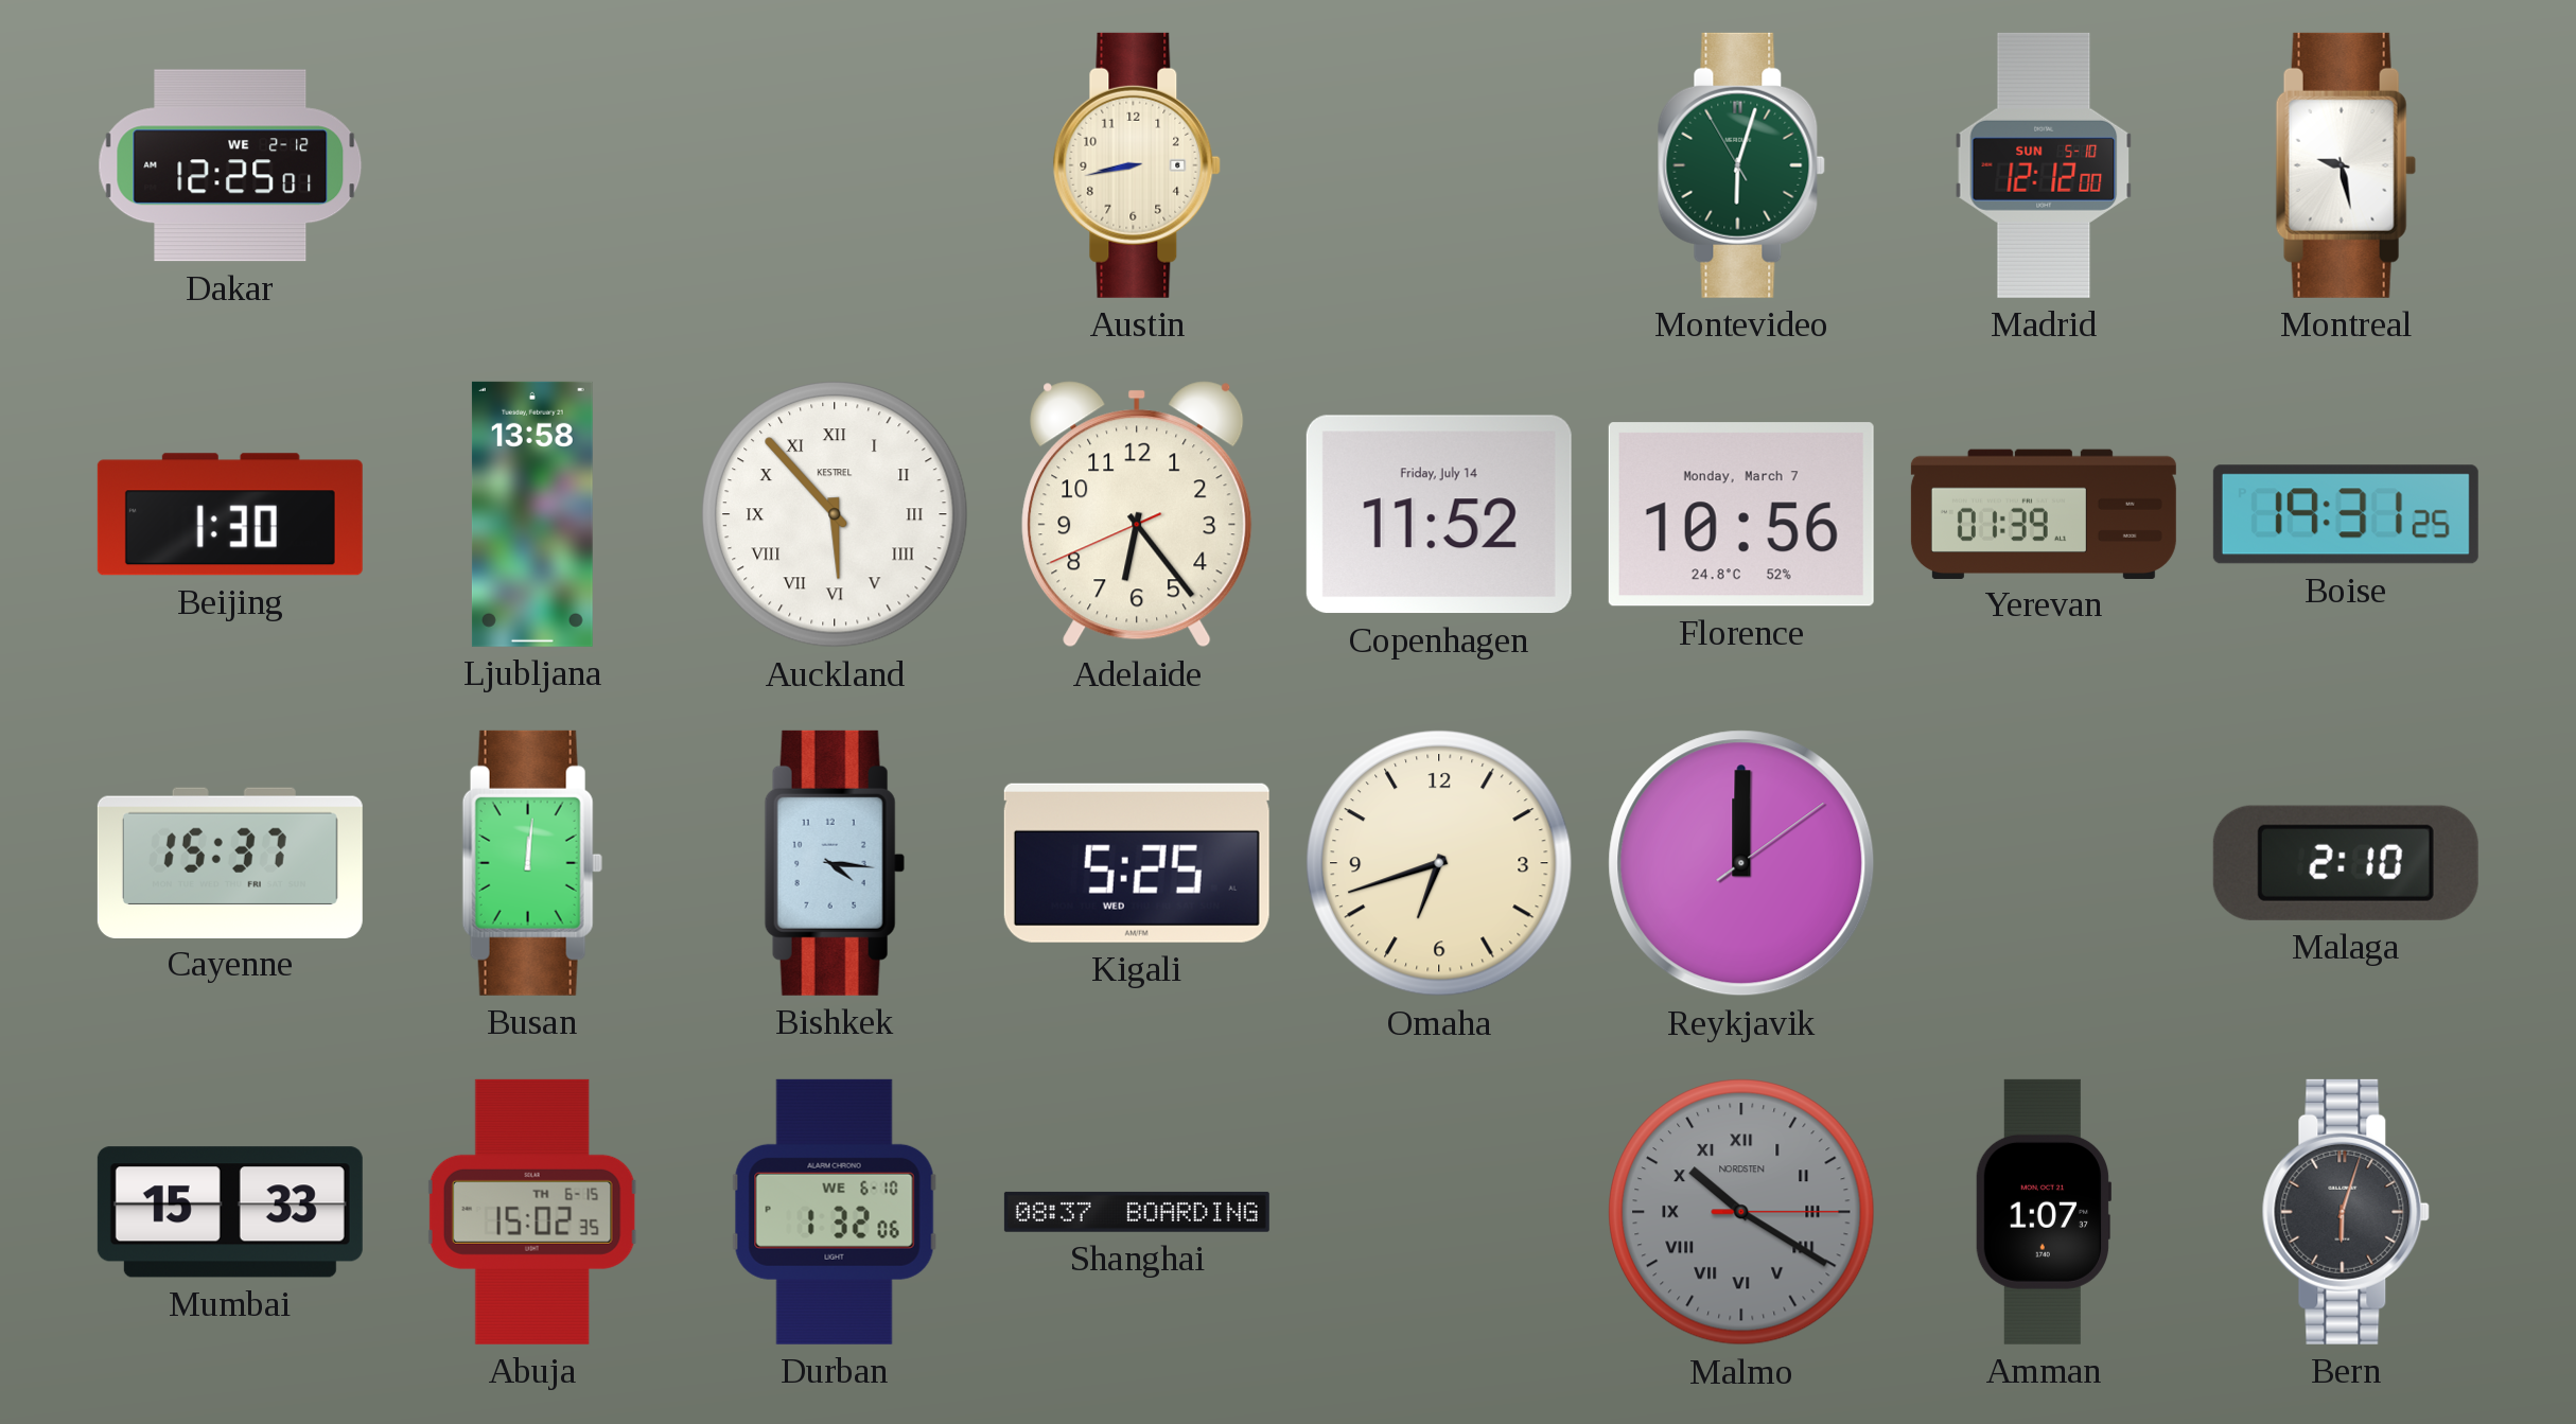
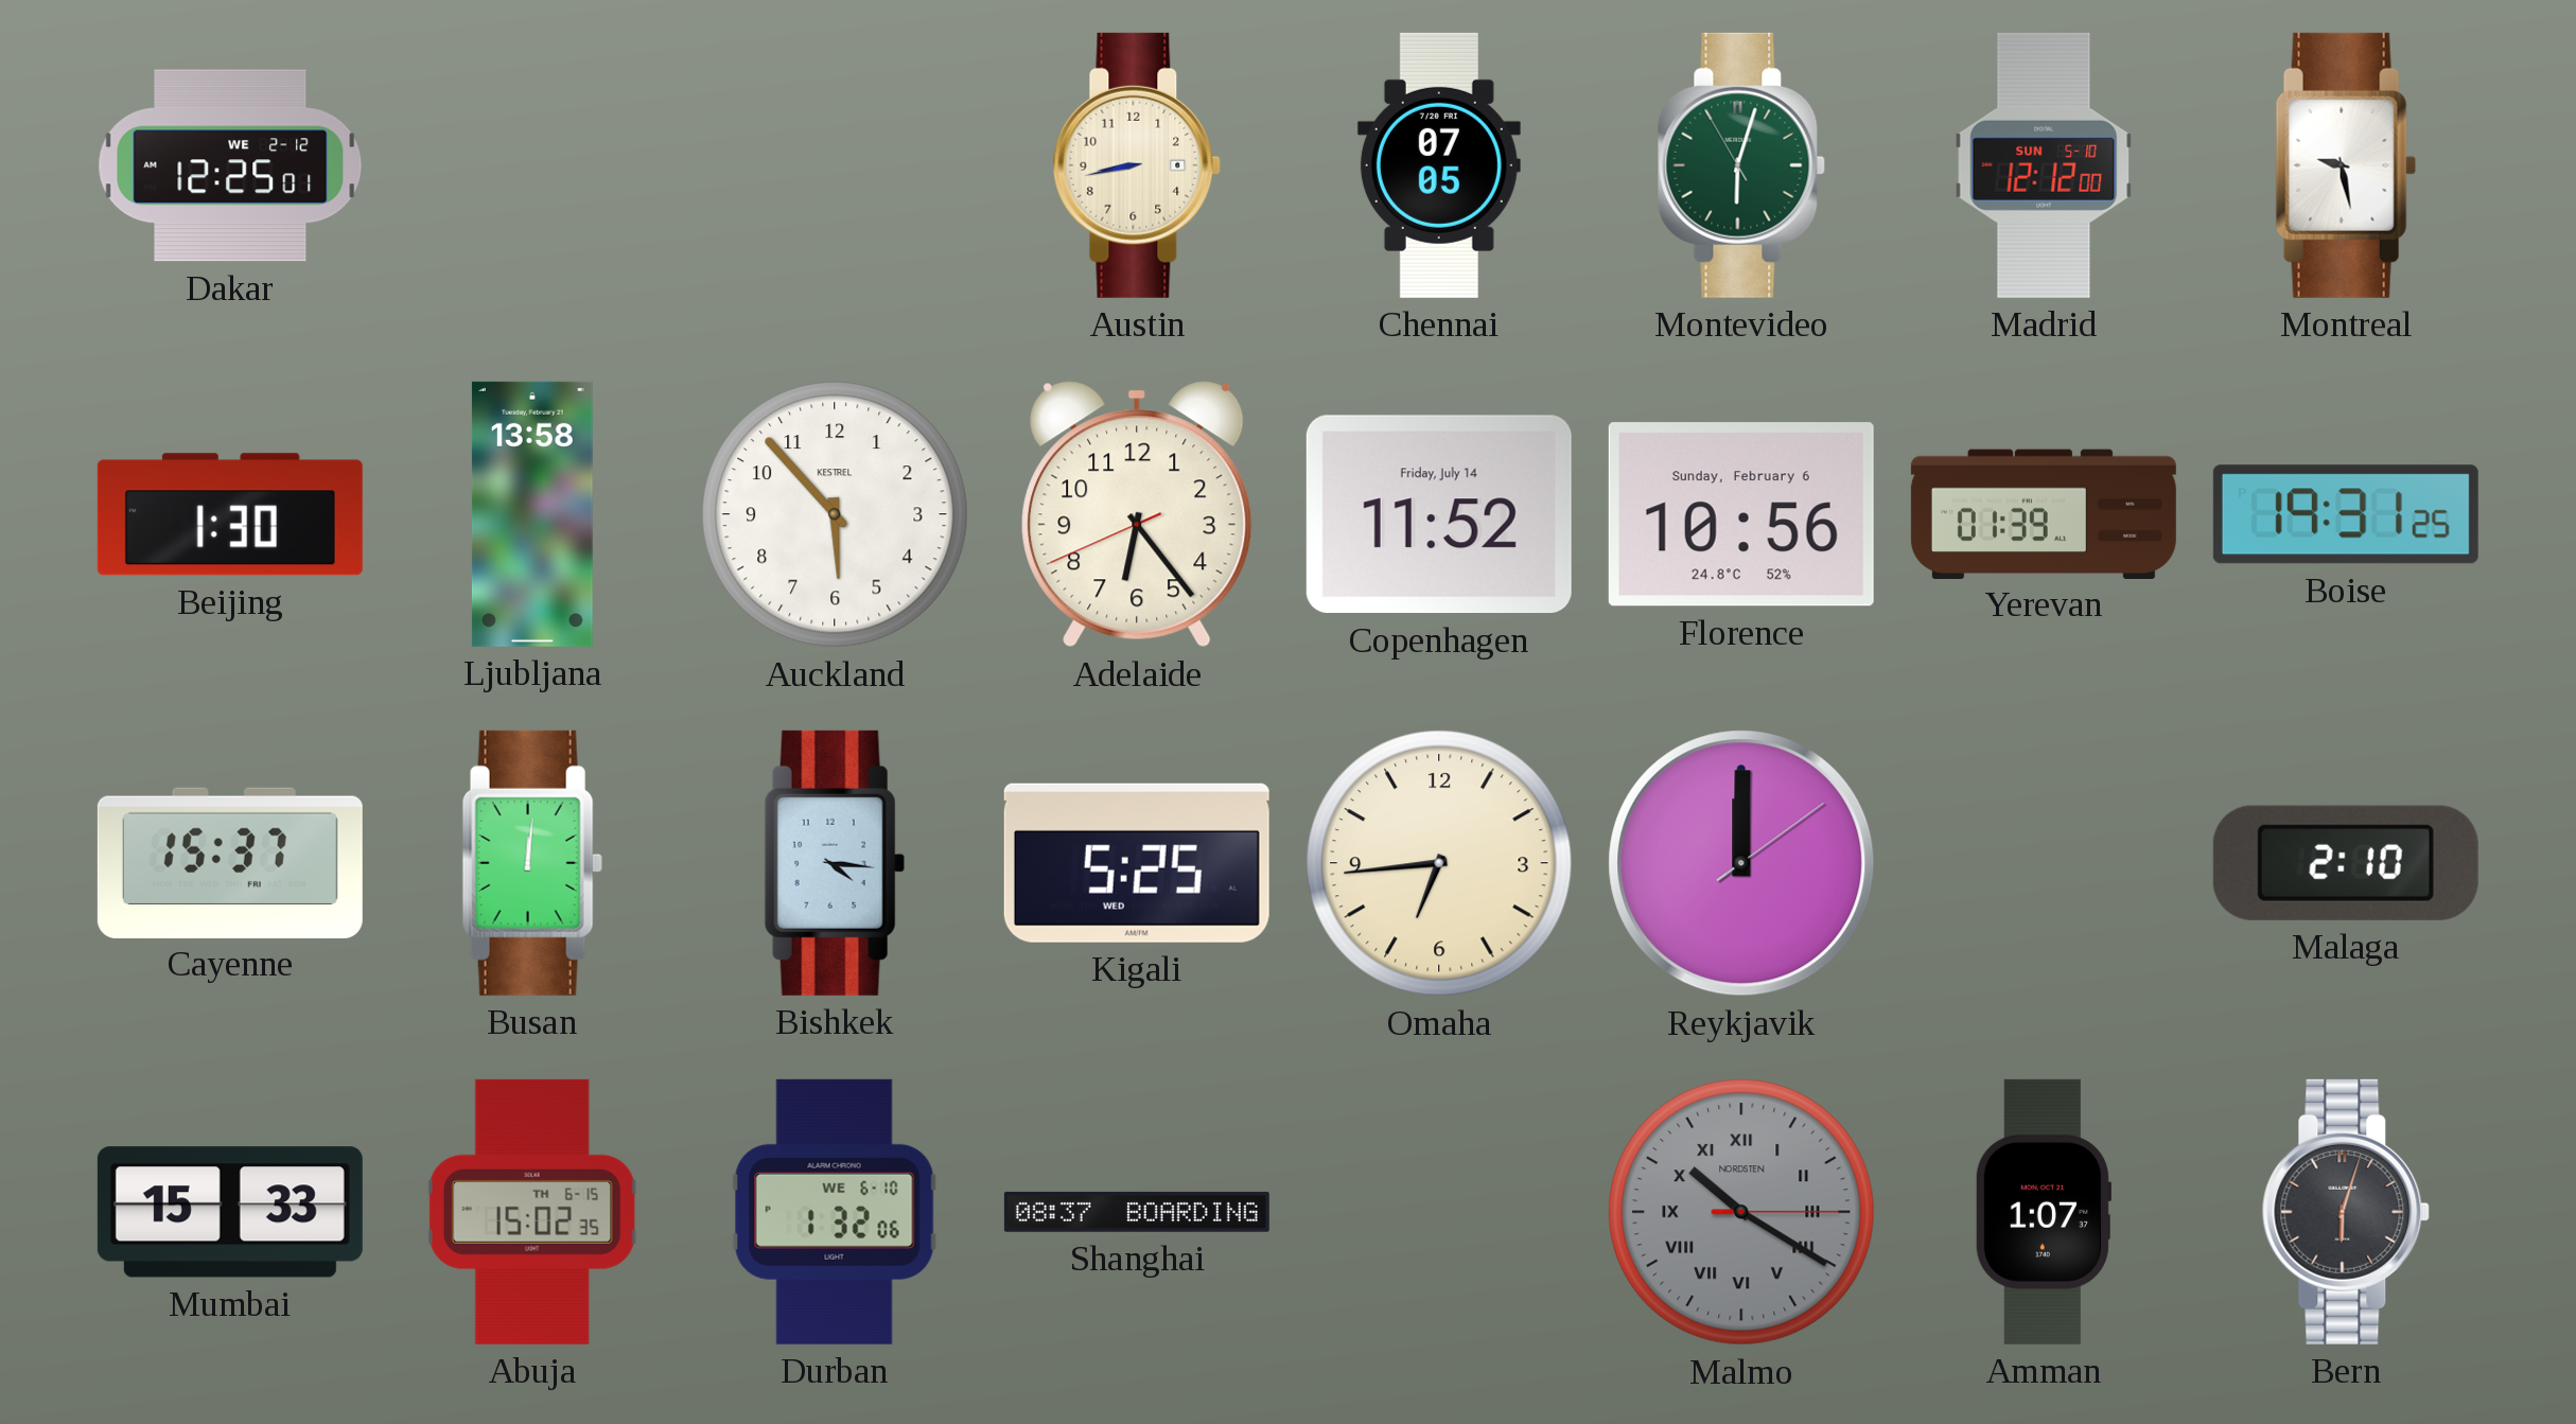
Chennai: none -> 07:05
Auckland numerals: Roman -> Arabic
Florence date: Monday, March 7 -> Sunday, February 6
Omaha: 6:42 -> 6:44
